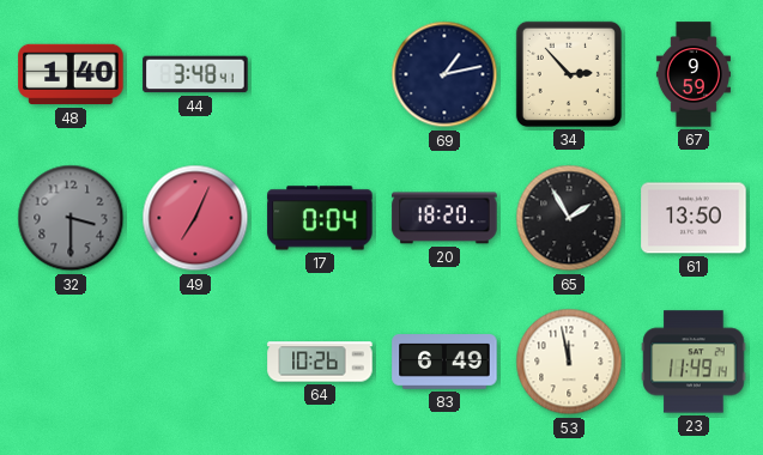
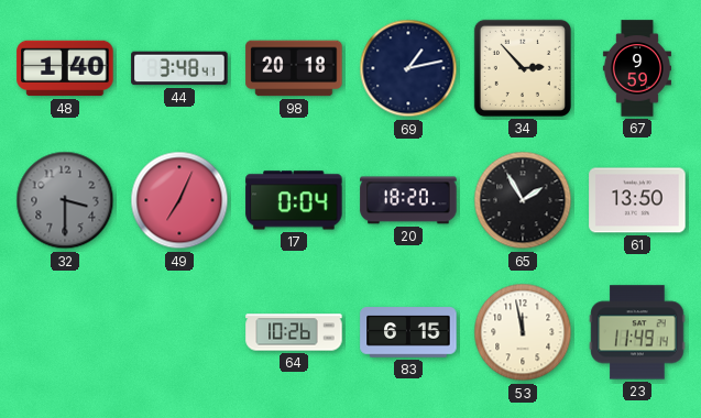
98: none -> 20:18
83: 6:49 -> 6:15
